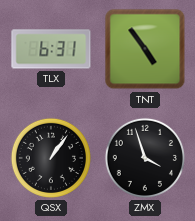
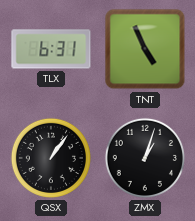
TNT: 4:54 -> 4:56
ZMX: 3:57 -> 1:03
